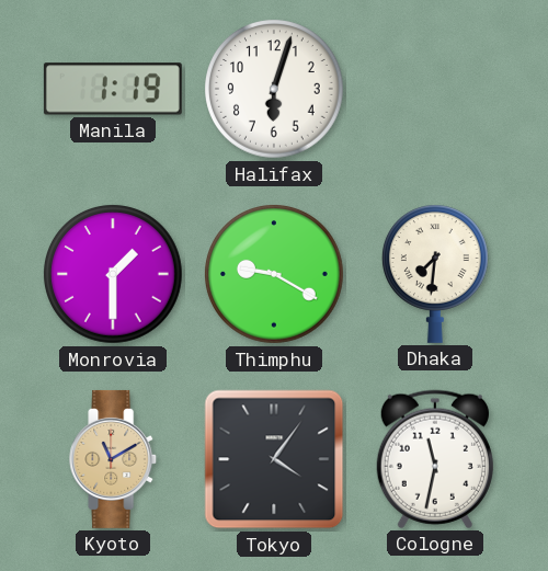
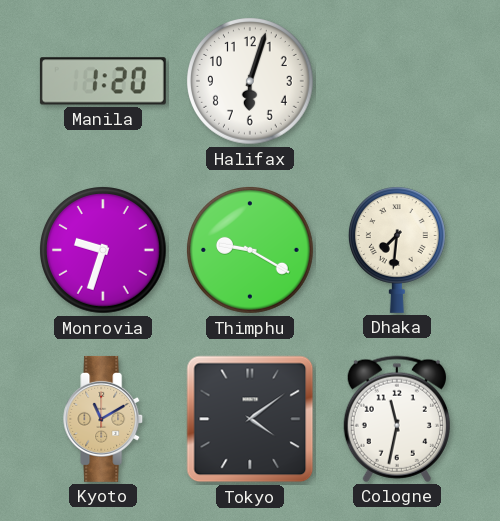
Manila: 1:19 -> 1:20
Monrovia: 1:30 -> 9:33
Tokyo: 4:06 -> 4:09
